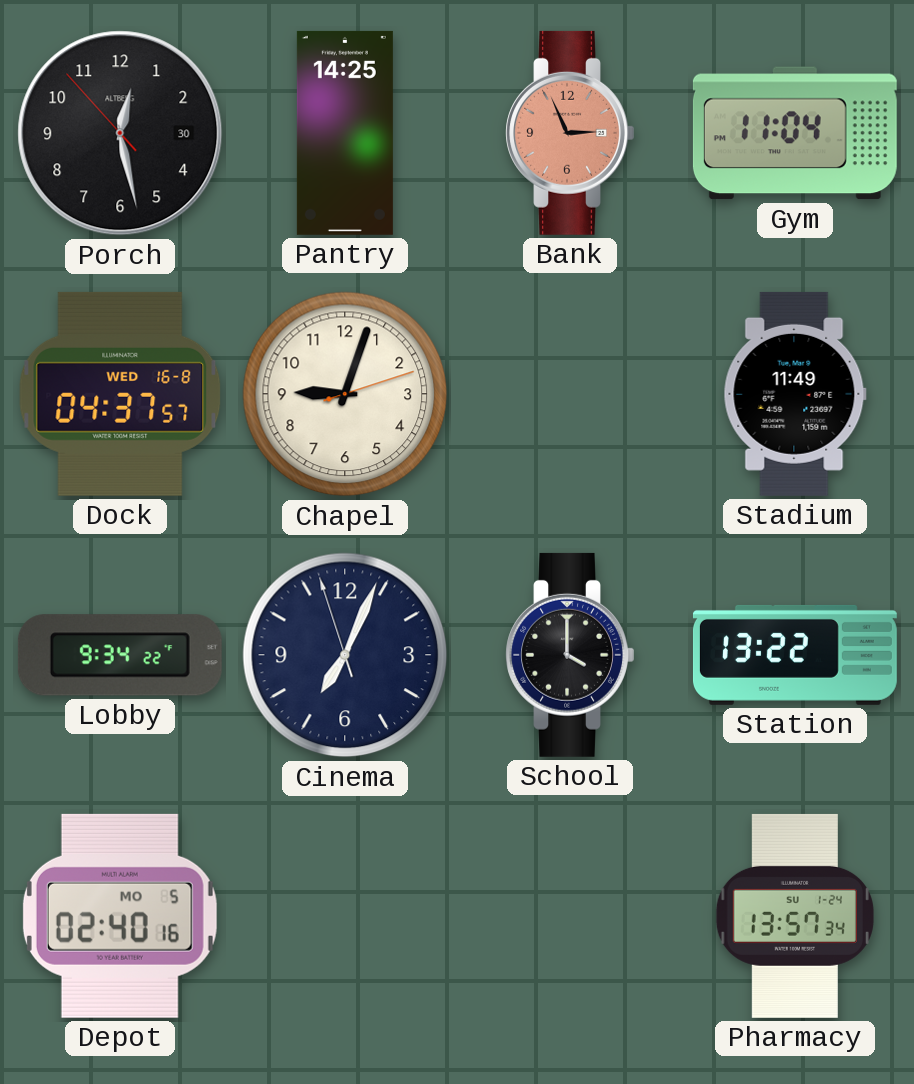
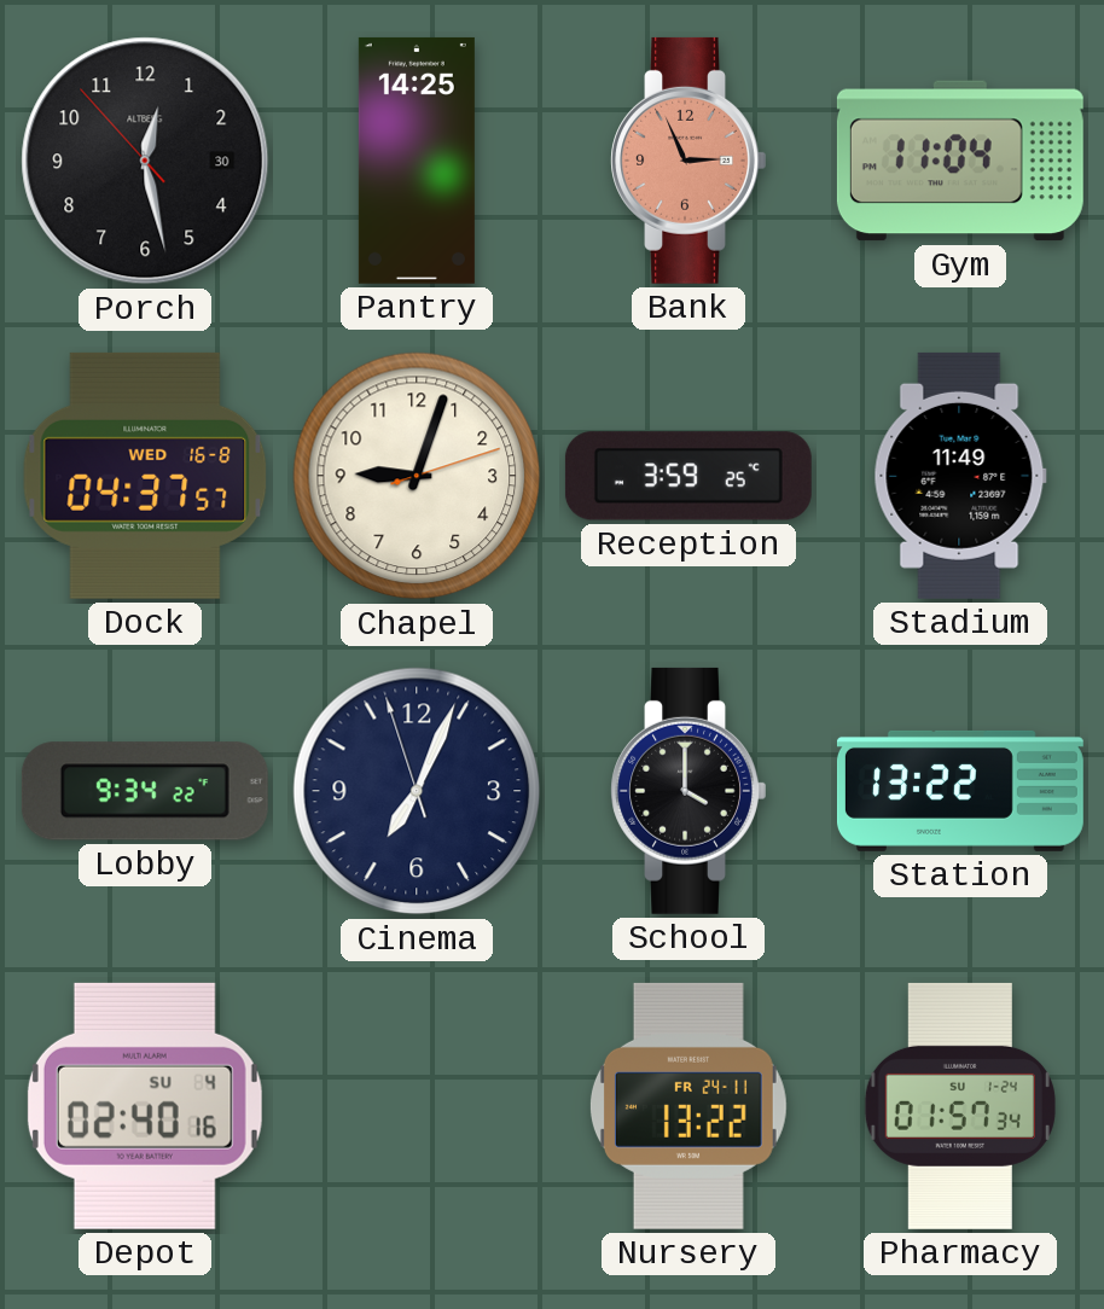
Reception: none -> 3:59
Depot date: MO 5 -> SU 4
Nursery: none -> 13:22
Pharmacy: 13:57 -> 01:57
